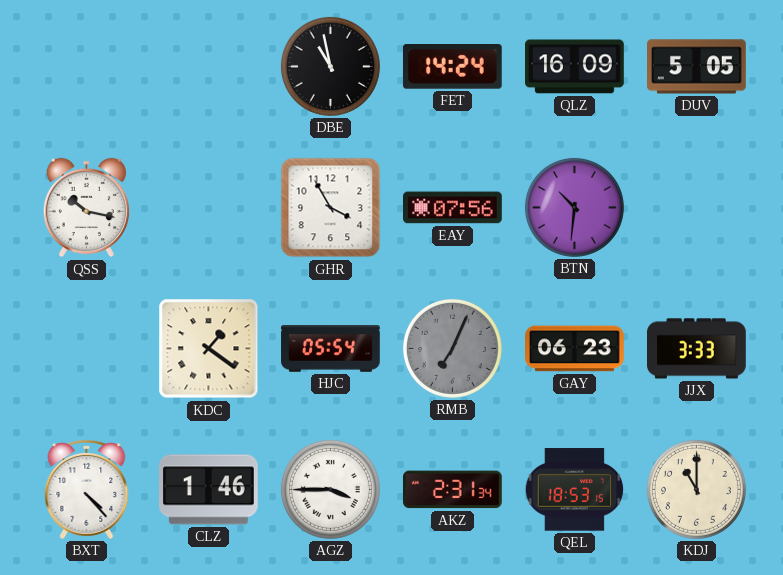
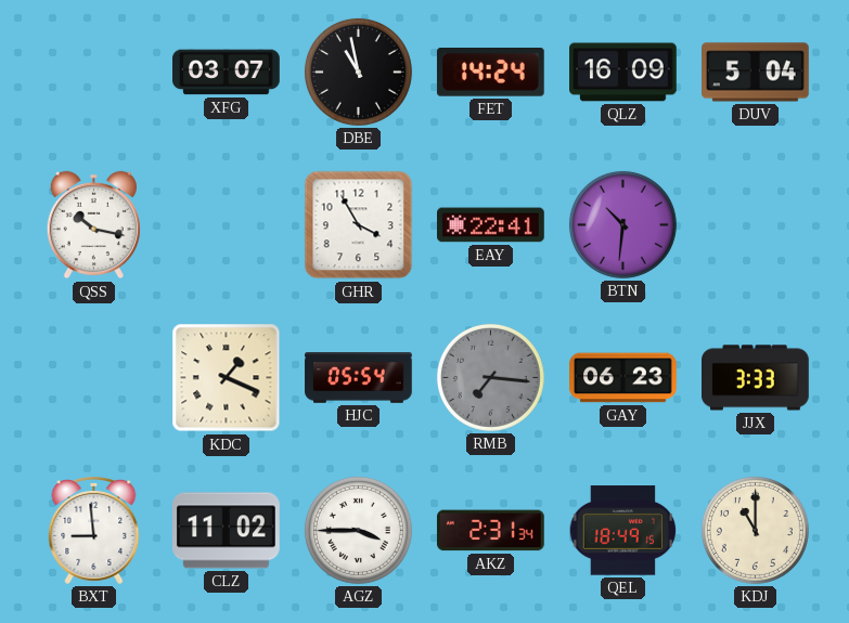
XFG: none -> 03:07
DUV: 5:05 -> 5:04
EAY: 07:56 -> 22:41
KDC: 1:21 -> 1:19
RMB: 7:04 -> 7:16
BXT: 4:23 -> 8:59
CLZ: 1:46 -> 11:02
QEL: 18:53 -> 18:49
